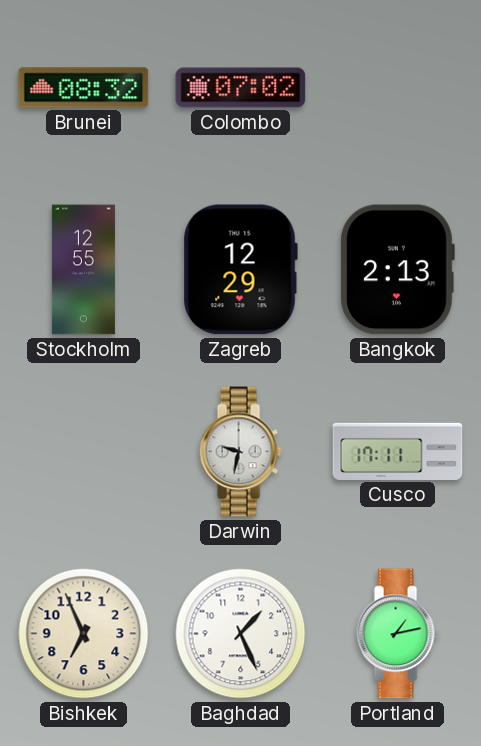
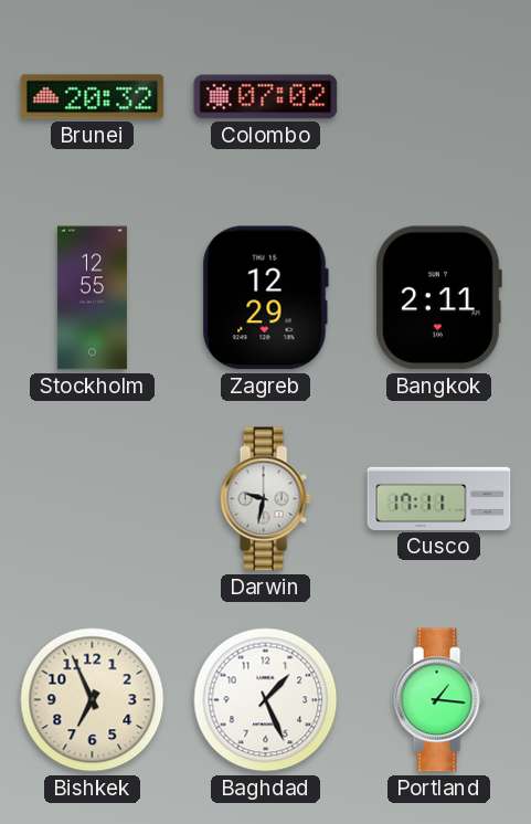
Brunei: 08:32 -> 20:32
Bangkok: 2:13 -> 2:11
Portland: 1:13 -> 1:16
